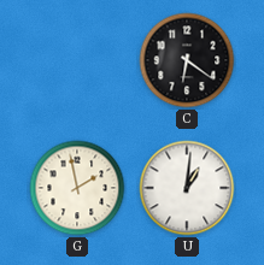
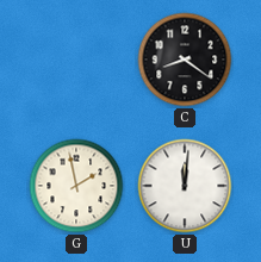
C: 6:21 -> 8:21
U: 1:01 -> 12:01
